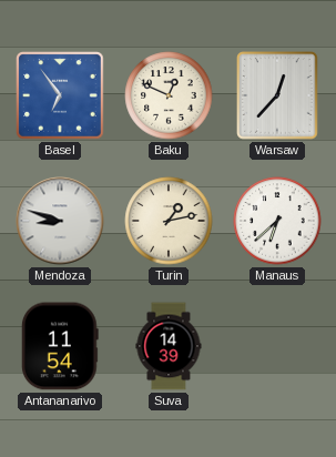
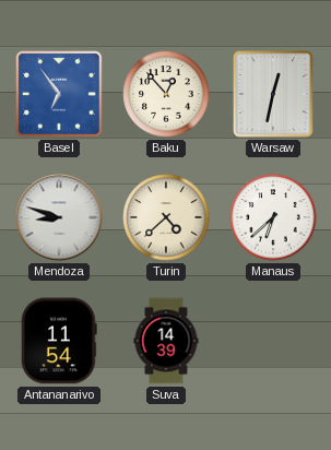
Baku: 12:49 -> 12:53
Warsaw: 12:37 -> 12:32
Turin: 1:13 -> 4:38
